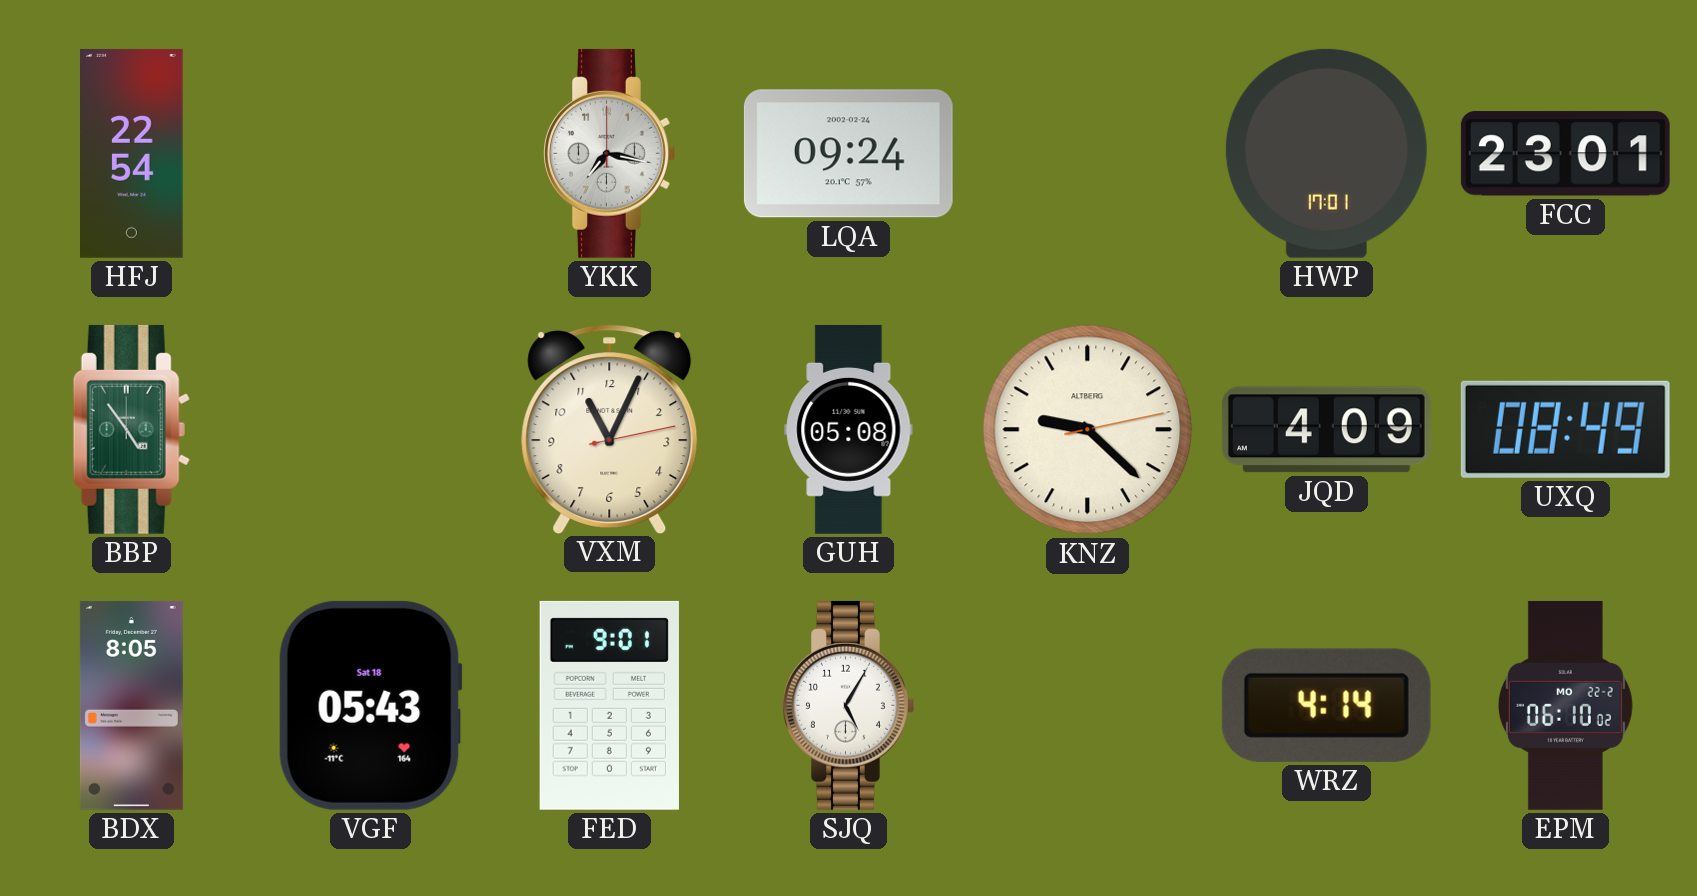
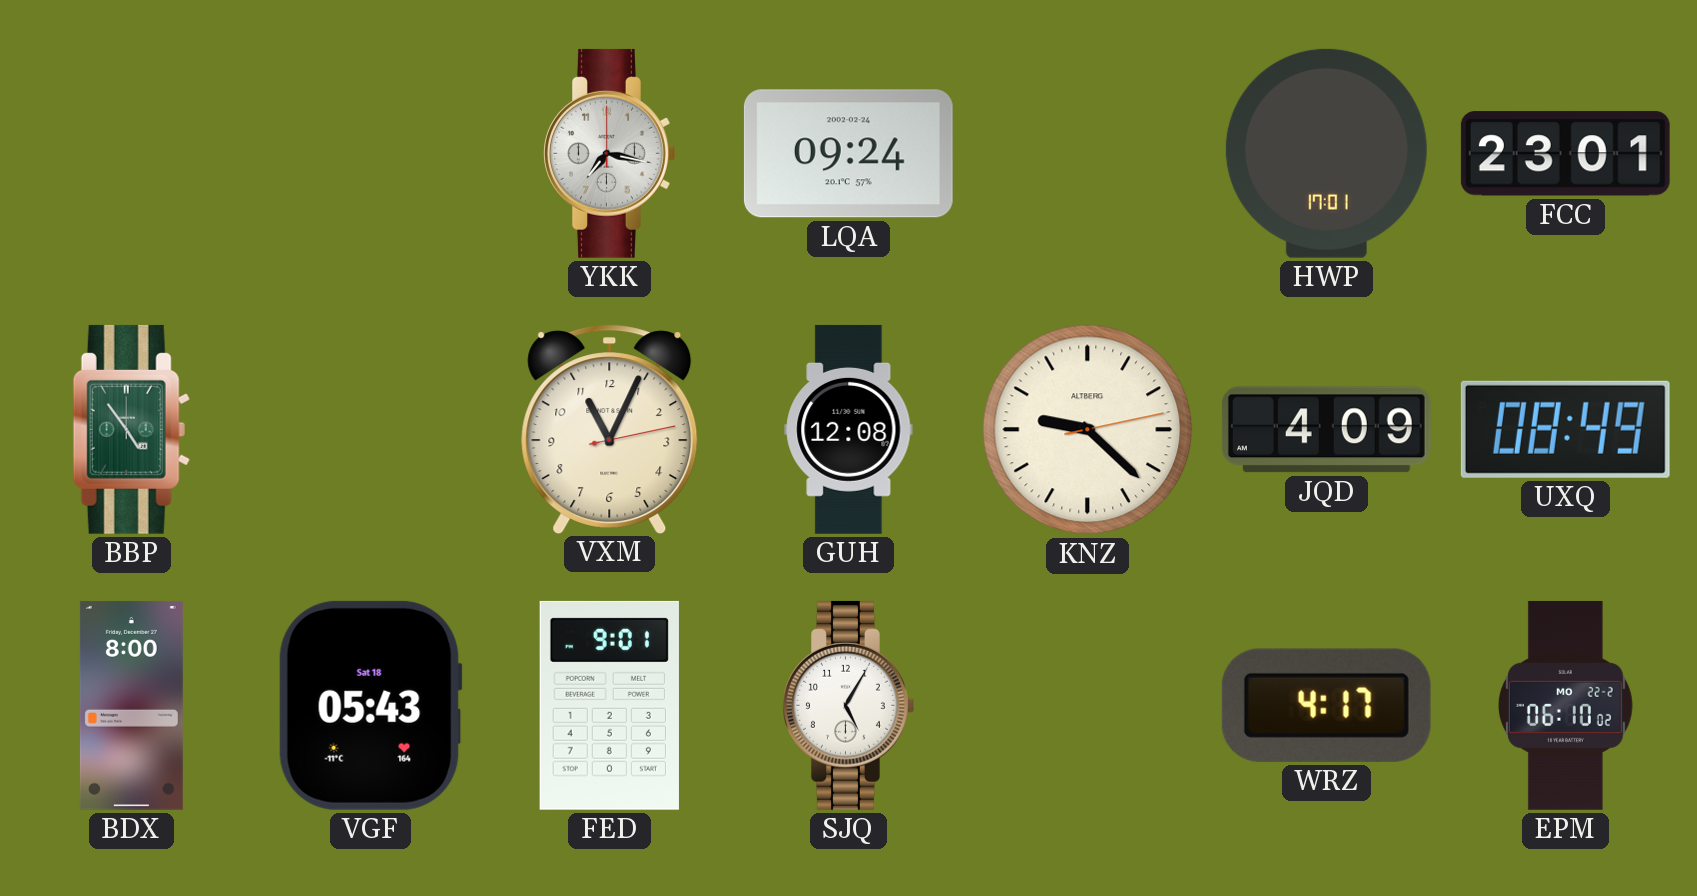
HFJ: 22:54 -> none
GUH: 05:08 -> 12:08
BDX: 8:05 -> 8:00
WRZ: 4:14 -> 4:17
